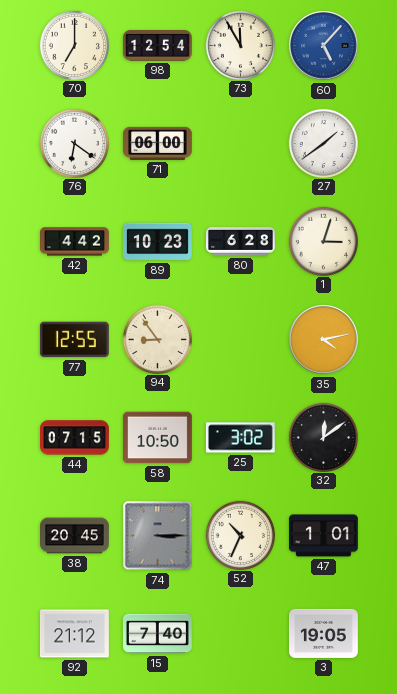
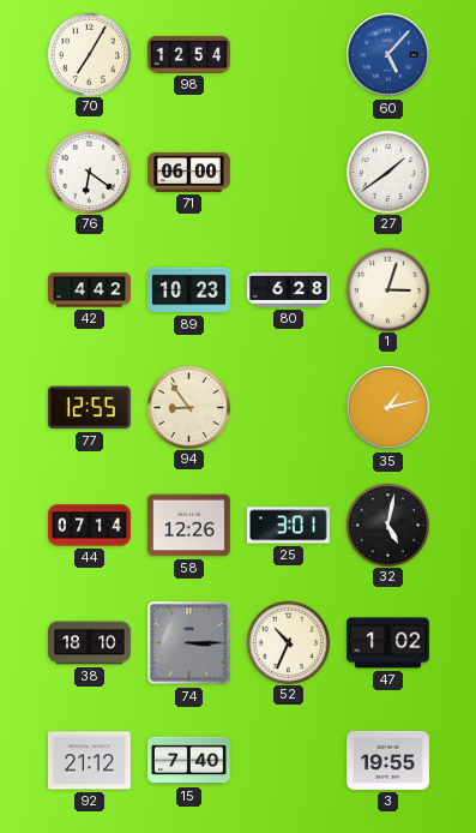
70: 7:00 -> 7:05
73: 11:55 -> none
35: 4:13 -> 1:13
44: 07:15 -> 07:14
58: 10:50 -> 12:26
25: 3:02 -> 3:01
32: 12:09 -> 5:02
38: 20:45 -> 18:10
47: 1:01 -> 1:02
3: 19:05 -> 19:55
